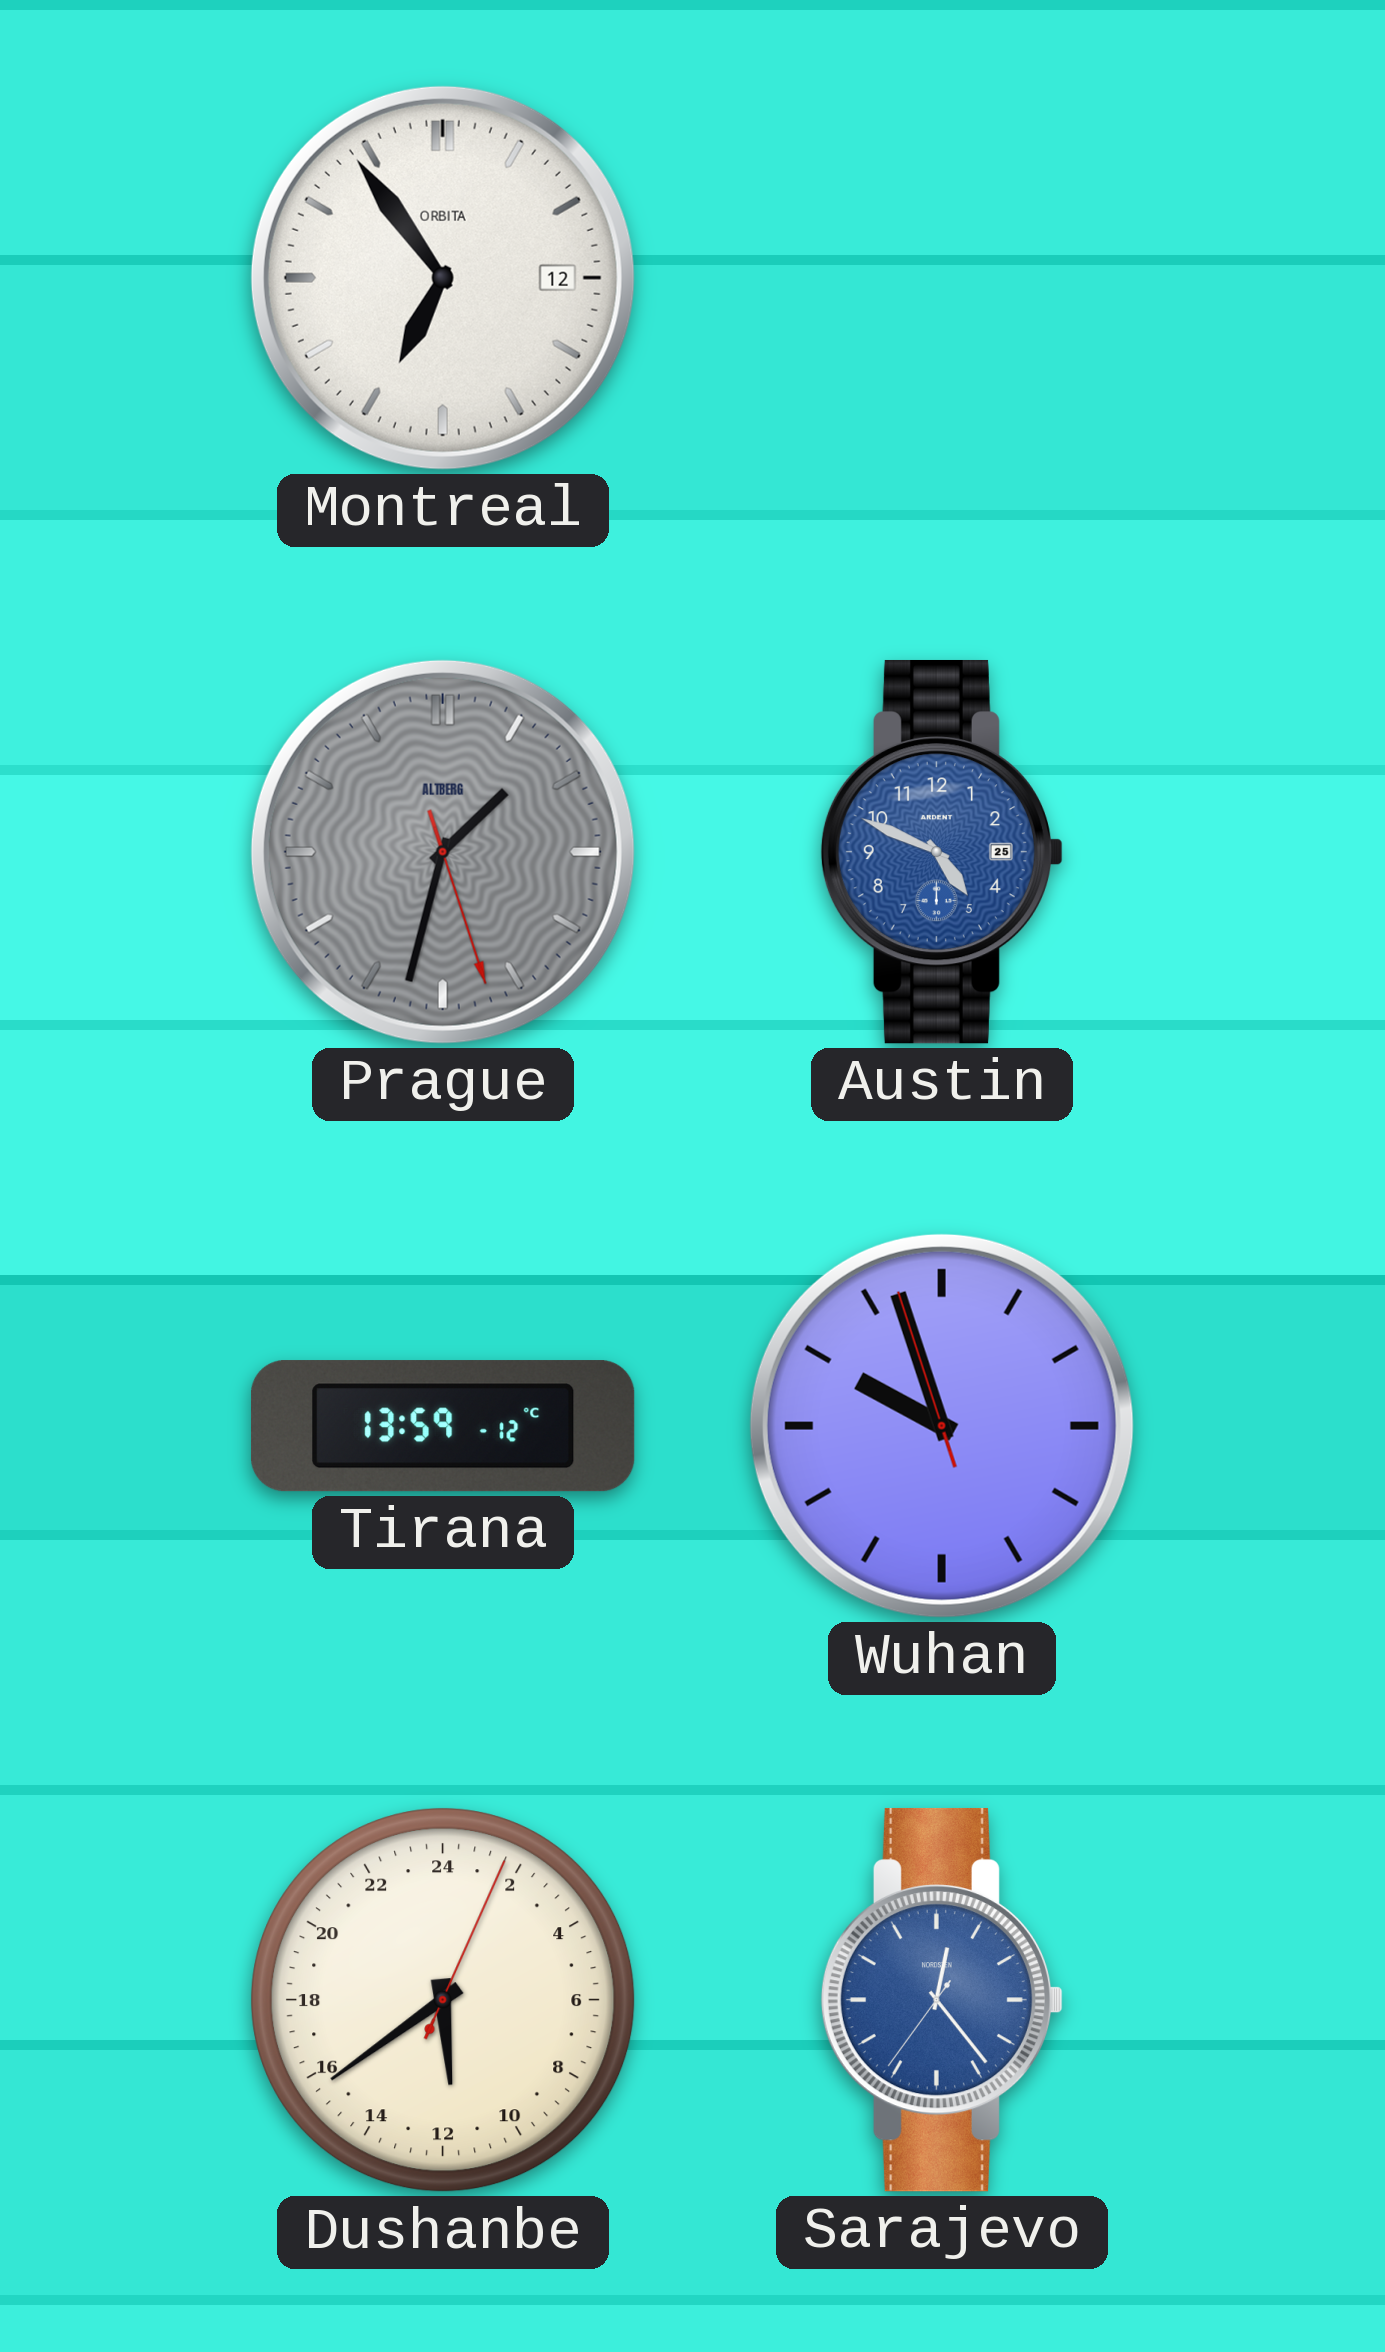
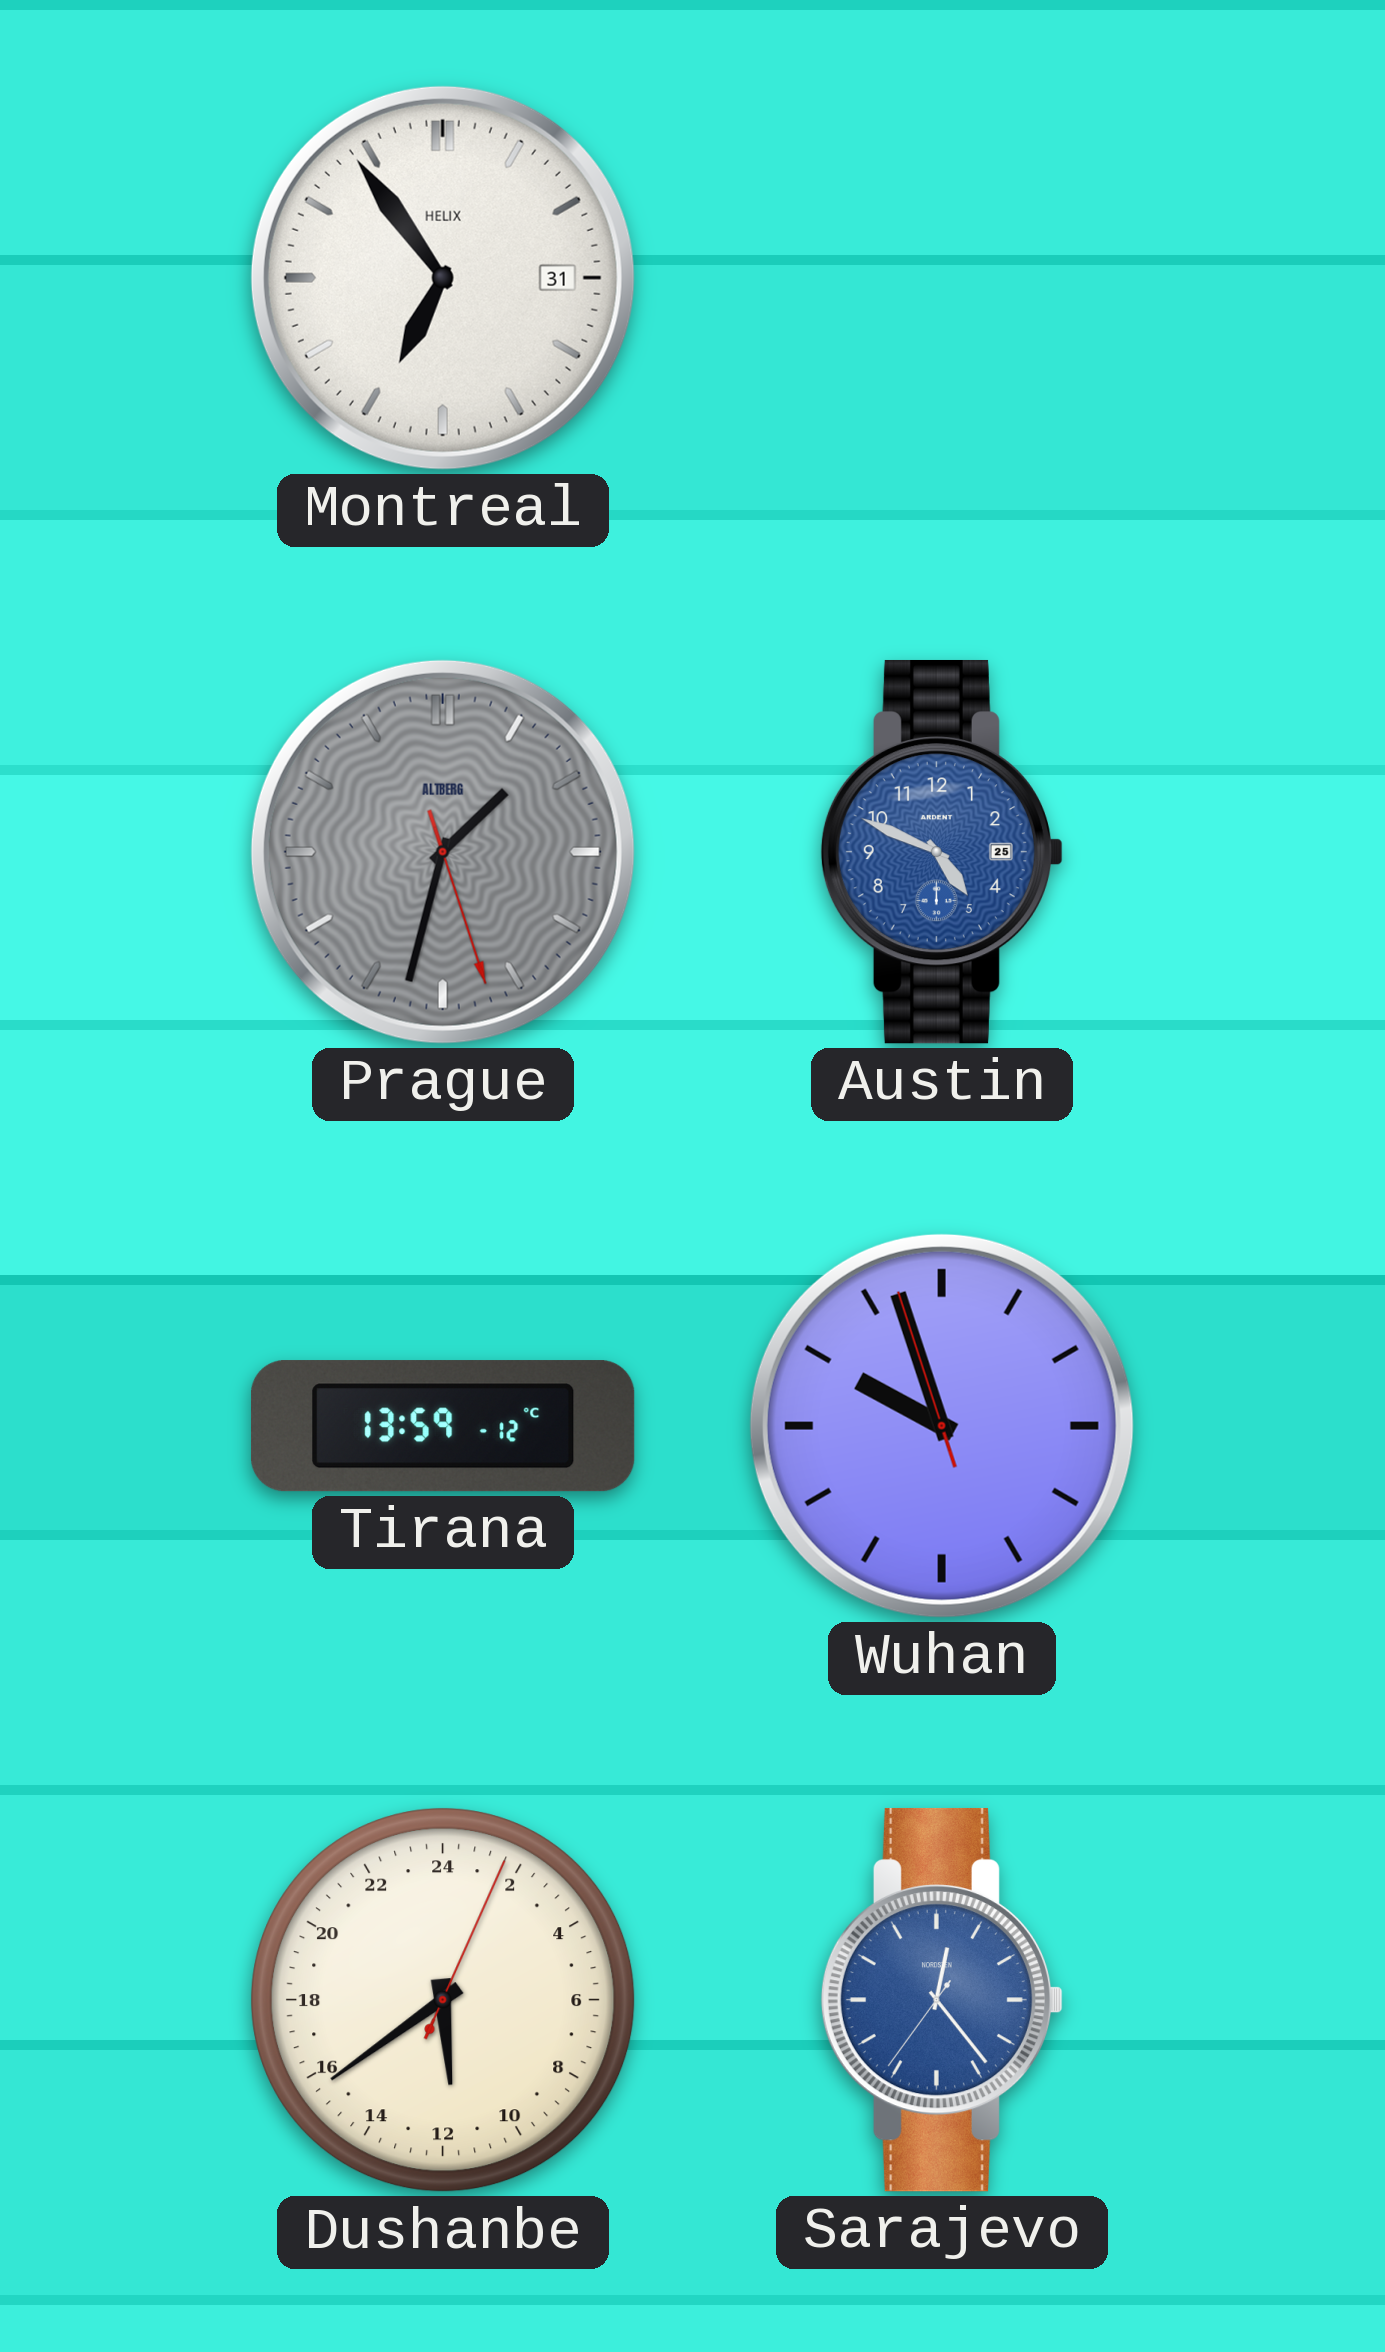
Montreal date: 12 -> 31
Montreal brand: ORBITA -> HELIX
